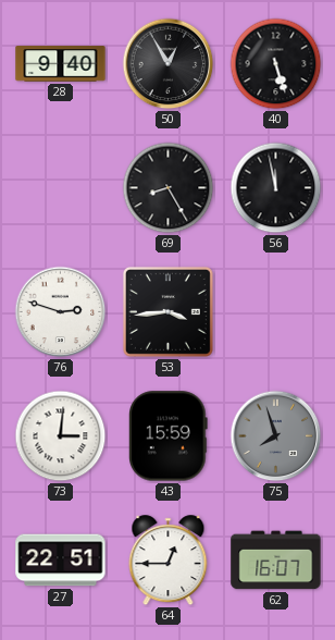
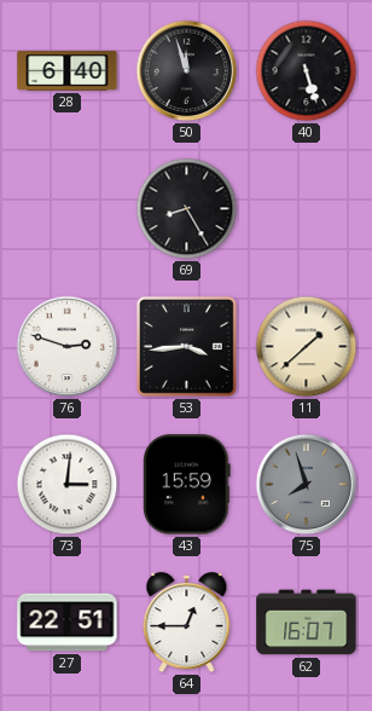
28: 9:40 -> 6:40
50: 12:55 -> 11:57
56: 11:58 -> none
11: none -> 1:38
